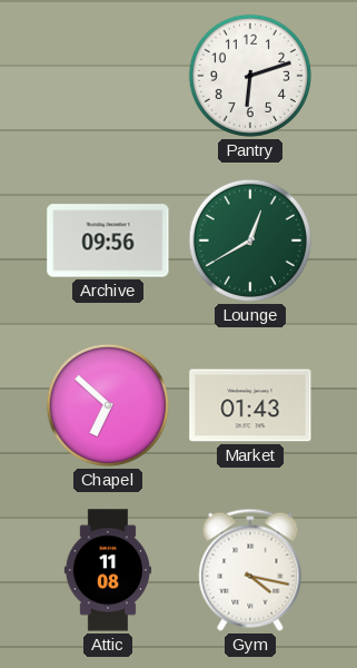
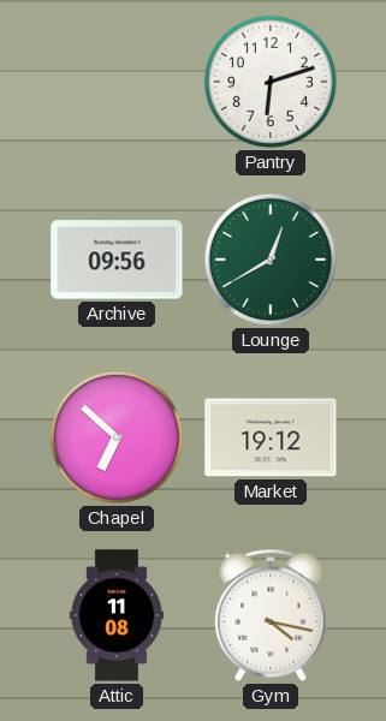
Market: 01:43 -> 19:12
